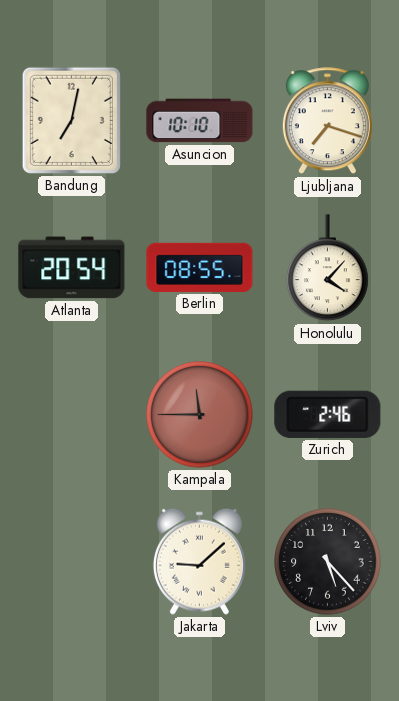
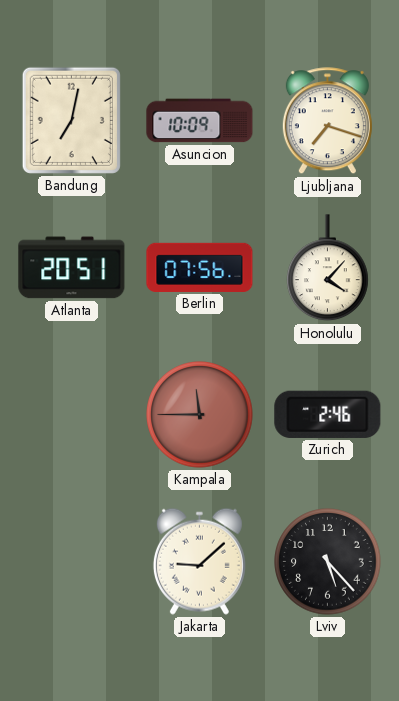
Asuncion: 10:10 -> 10:09
Atlanta: 20:54 -> 20:51
Berlin: 08:55 -> 07:56
